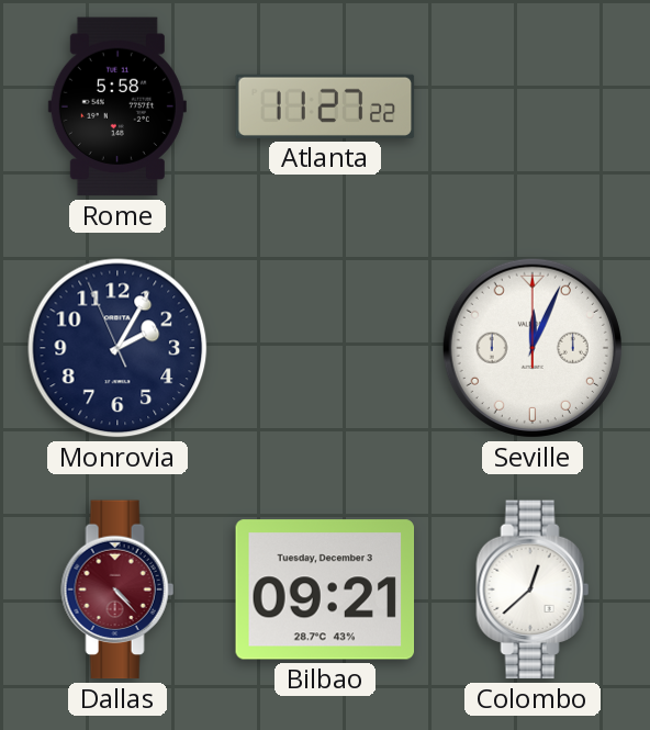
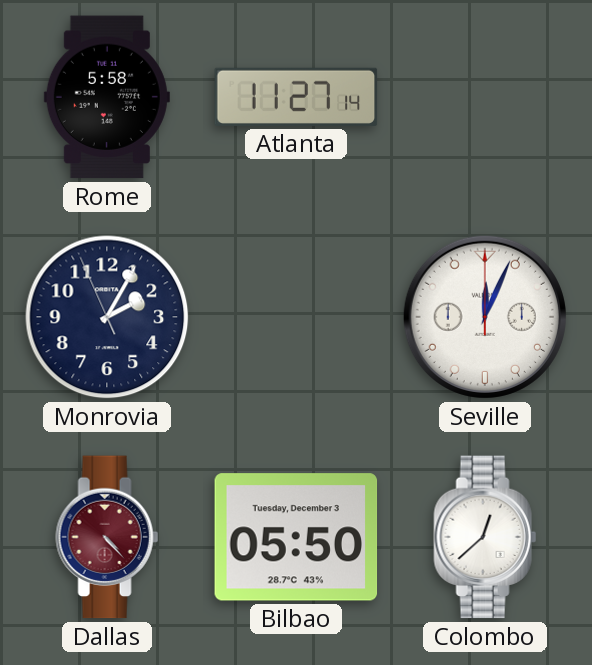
Atlanta: 11:27:22 -> 11:27:14
Bilbao: 09:21 -> 05:50
